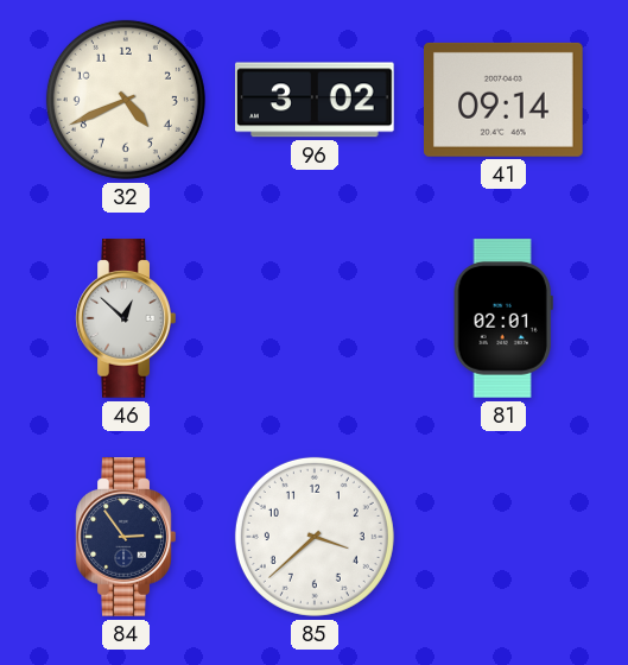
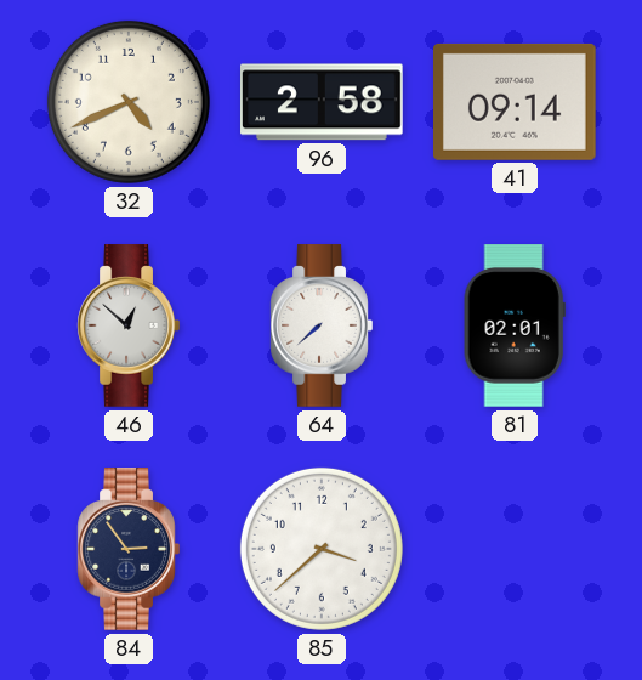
96: 3:02 -> 2:58
64: none -> 7:38
